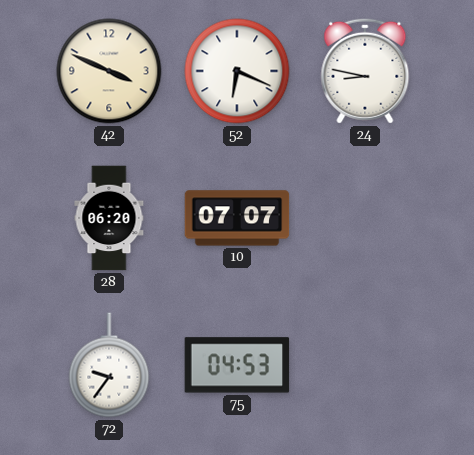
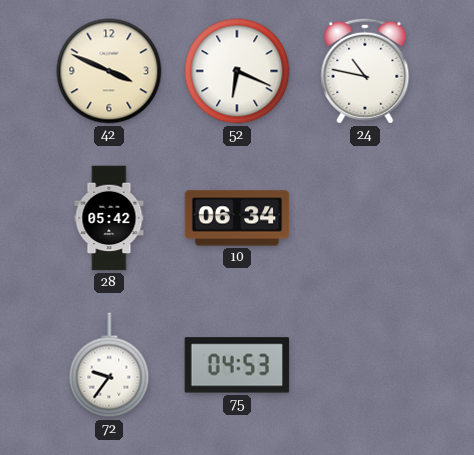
24: 8:47 -> 10:47
28: 06:20 -> 05:42
10: 07:07 -> 06:34
